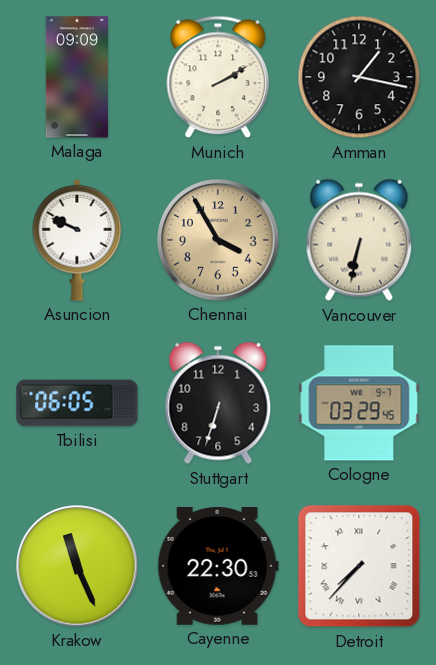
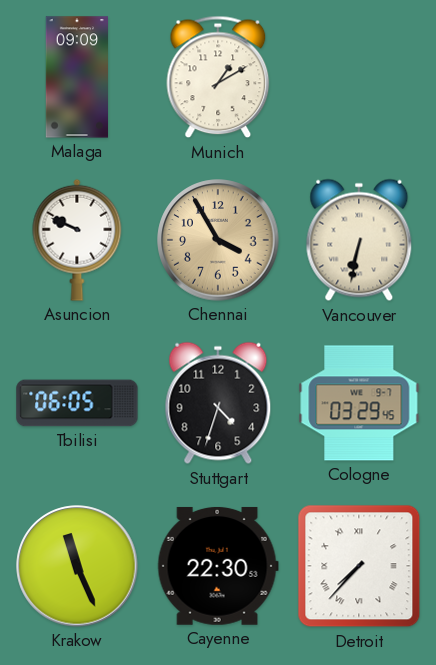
Munich: 2:10 -> 1:10
Amman: 1:17 -> none
Stuttgart: 6:33 -> 4:33
